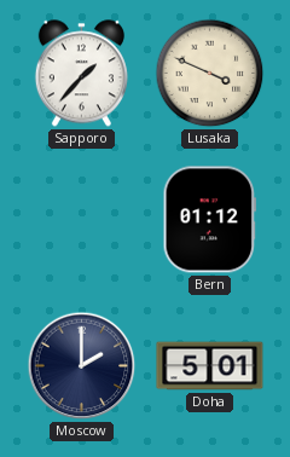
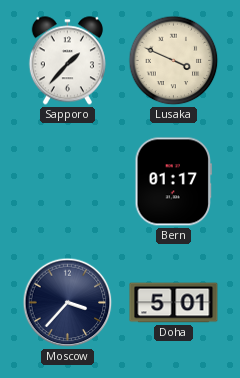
Bern: 01:12 -> 01:17
Moscow: 2:00 -> 3:37
